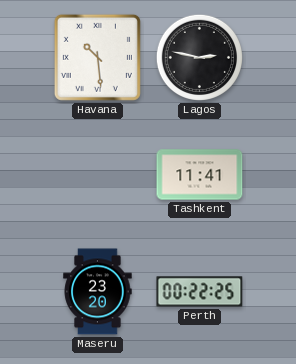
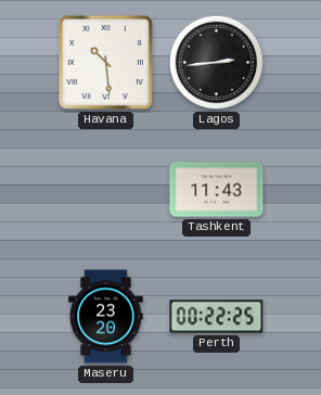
Lagos: 2:47 -> 2:44
Tashkent: 11:41 -> 11:43
